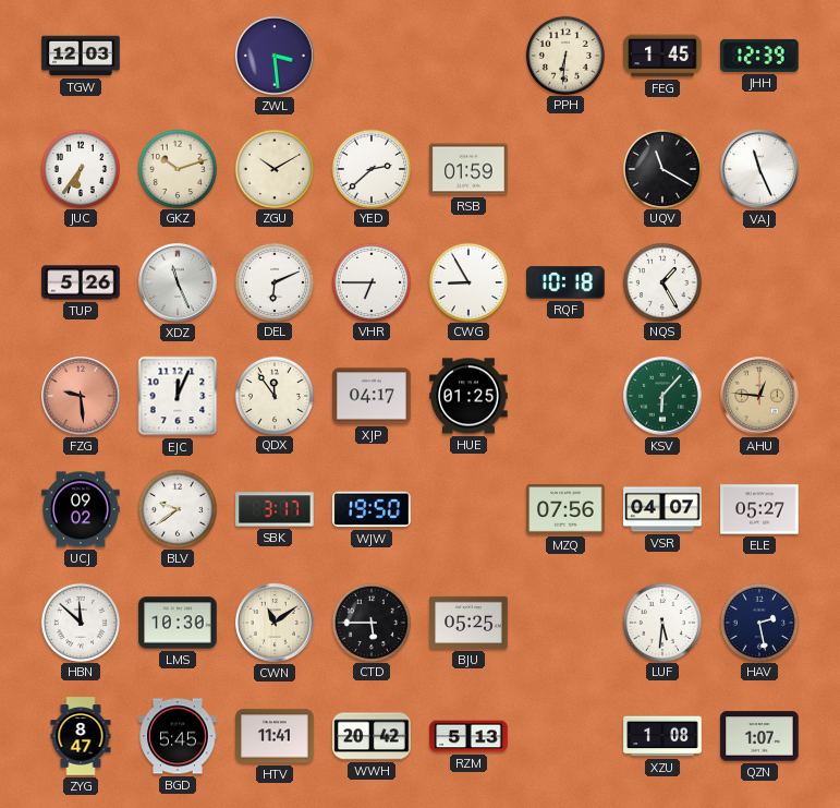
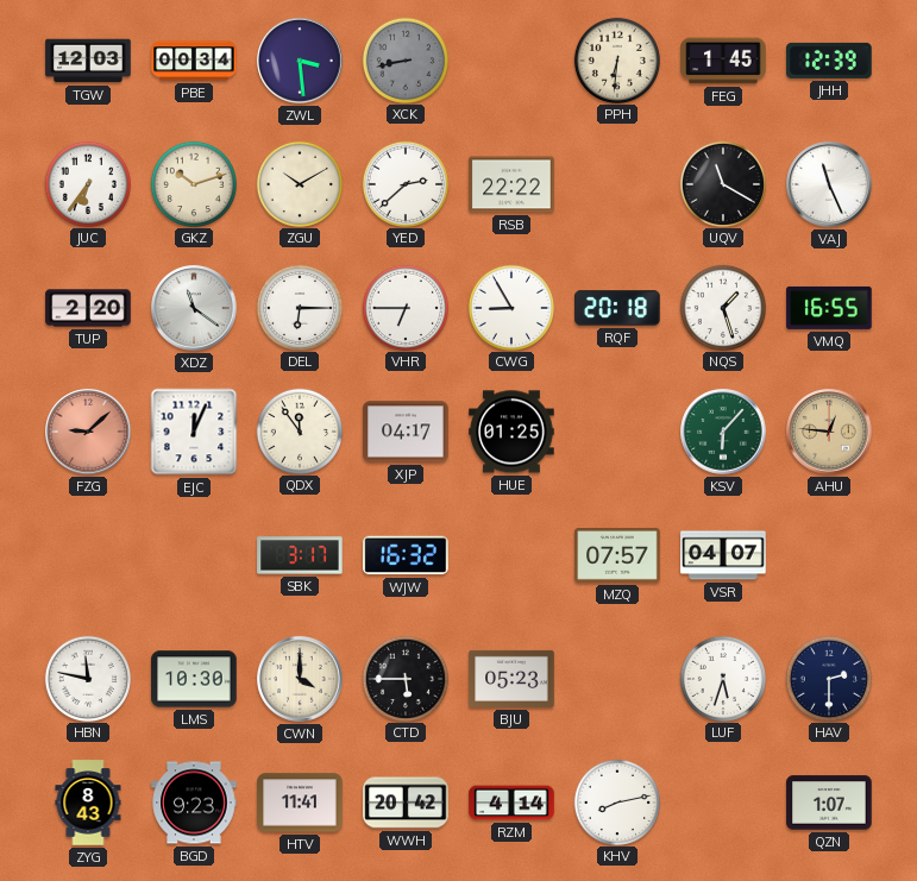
PBE: none -> 00:34
XCK: none -> 8:43
RSB: 01:59 -> 22:22
TUP: 5:26 -> 2:20
XDZ: 11:26 -> 11:21
DEL: 6:11 -> 6:15
RQF: 10:18 -> 20:18
NQS: 1:25 -> 1:27
VMQ: none -> 16:55
FZG: 9:29 -> 9:08
UCJ: 09:02 -> none
BLV: 9:39 -> none
WJW: 19:50 -> 16:32
MZQ: 07:56 -> 07:57
ELE: 05:27 -> none
HBN: 11:52 -> 11:47
CWN: 11:09 -> 4:00
BJU: 05:25 -> 05:23
LUF: 5:31 -> 5:33
HAV: 2:28 -> 2:30
ZYG: 8:47 -> 8:43
BGD: 5:45 -> 9:23
RZM: 5:13 -> 4:14
KHV: none -> 8:13
XZU: 1:08 -> none
